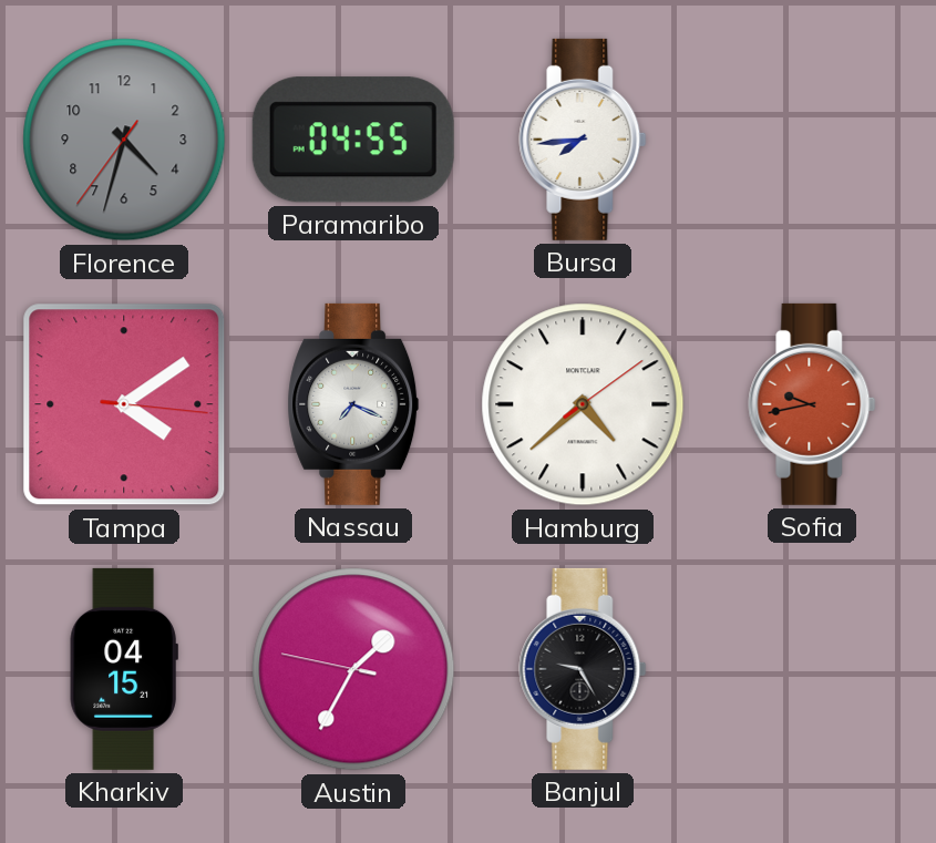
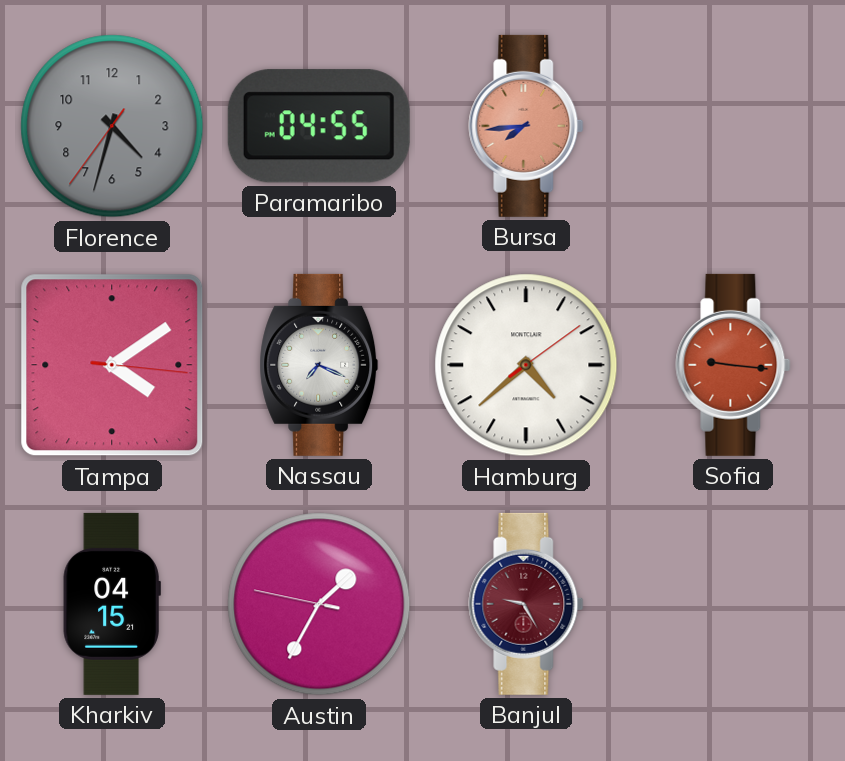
Bursa dial: white -> salmon
Sofia: 9:43 -> 9:16
Banjul dial: black -> burgundy
